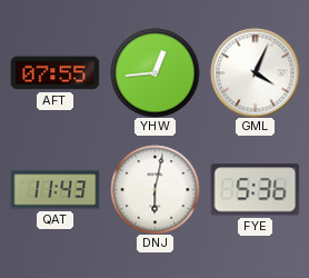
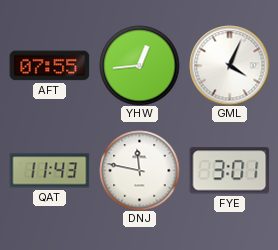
DNJ: 6:02 -> 11:47
FYE: 5:36 -> 3:01
